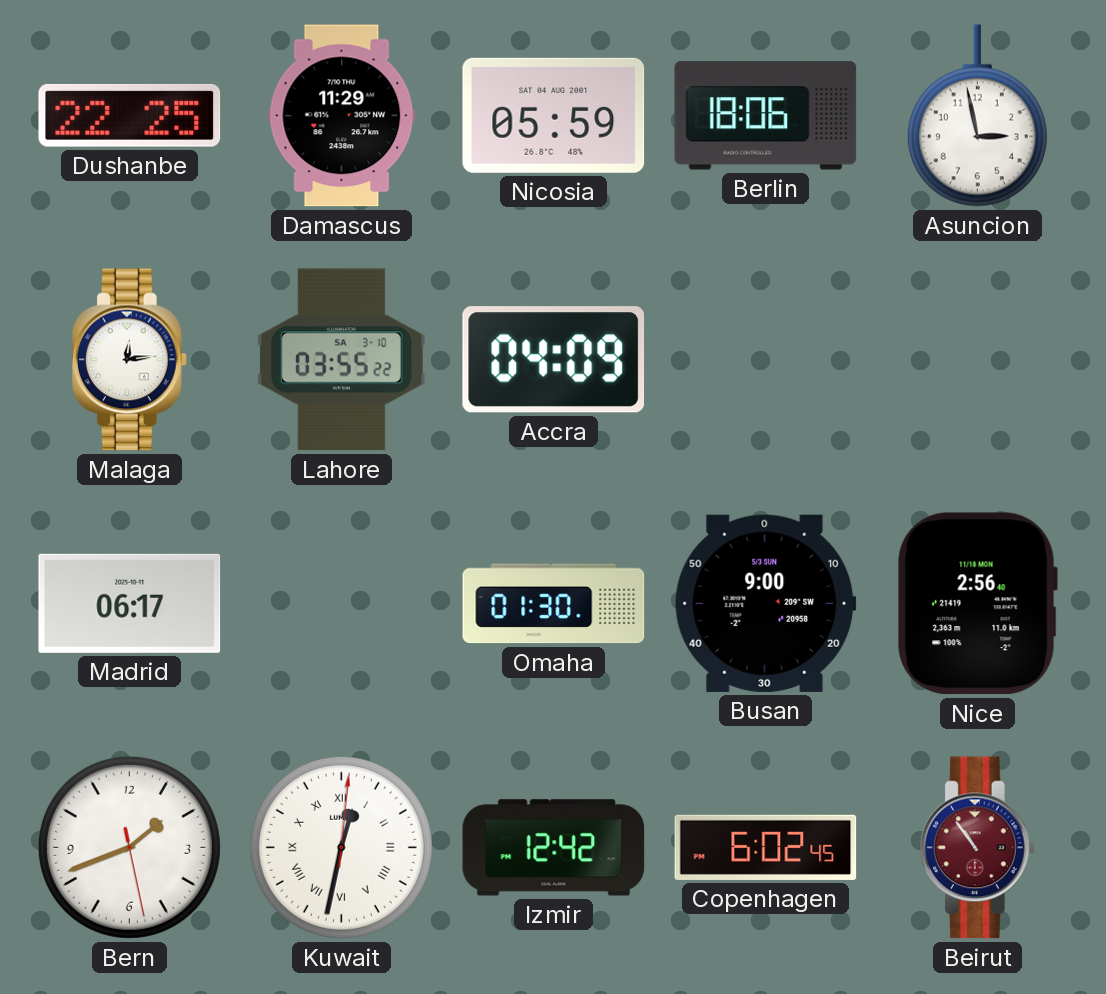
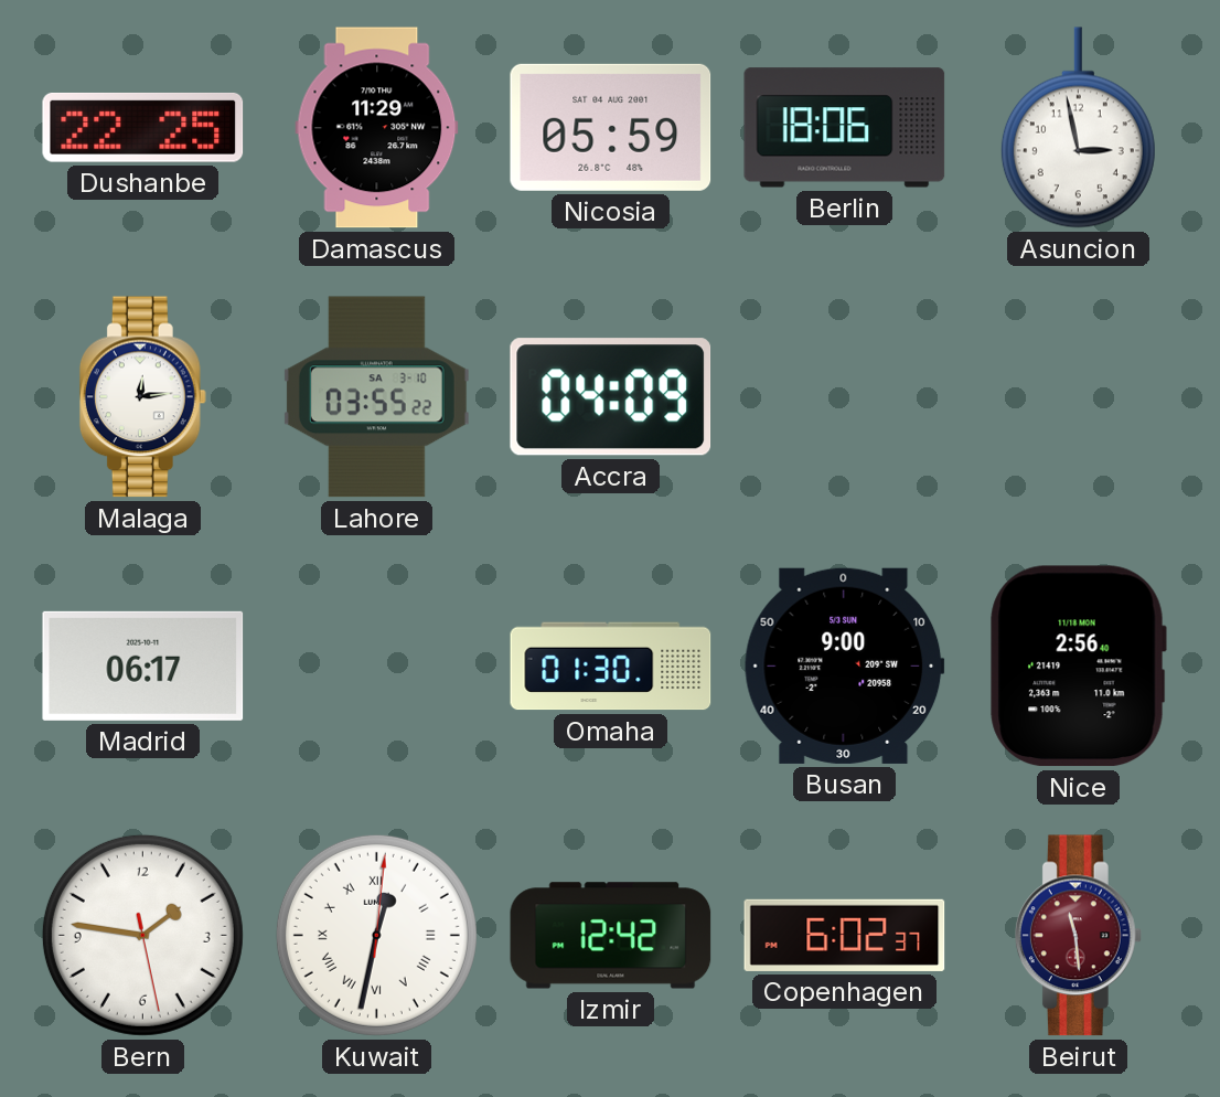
Bern: 1:41 -> 1:46
Copenhagen: 6:02:45 -> 6:02:37
Beirut: 10:54 -> 11:29
